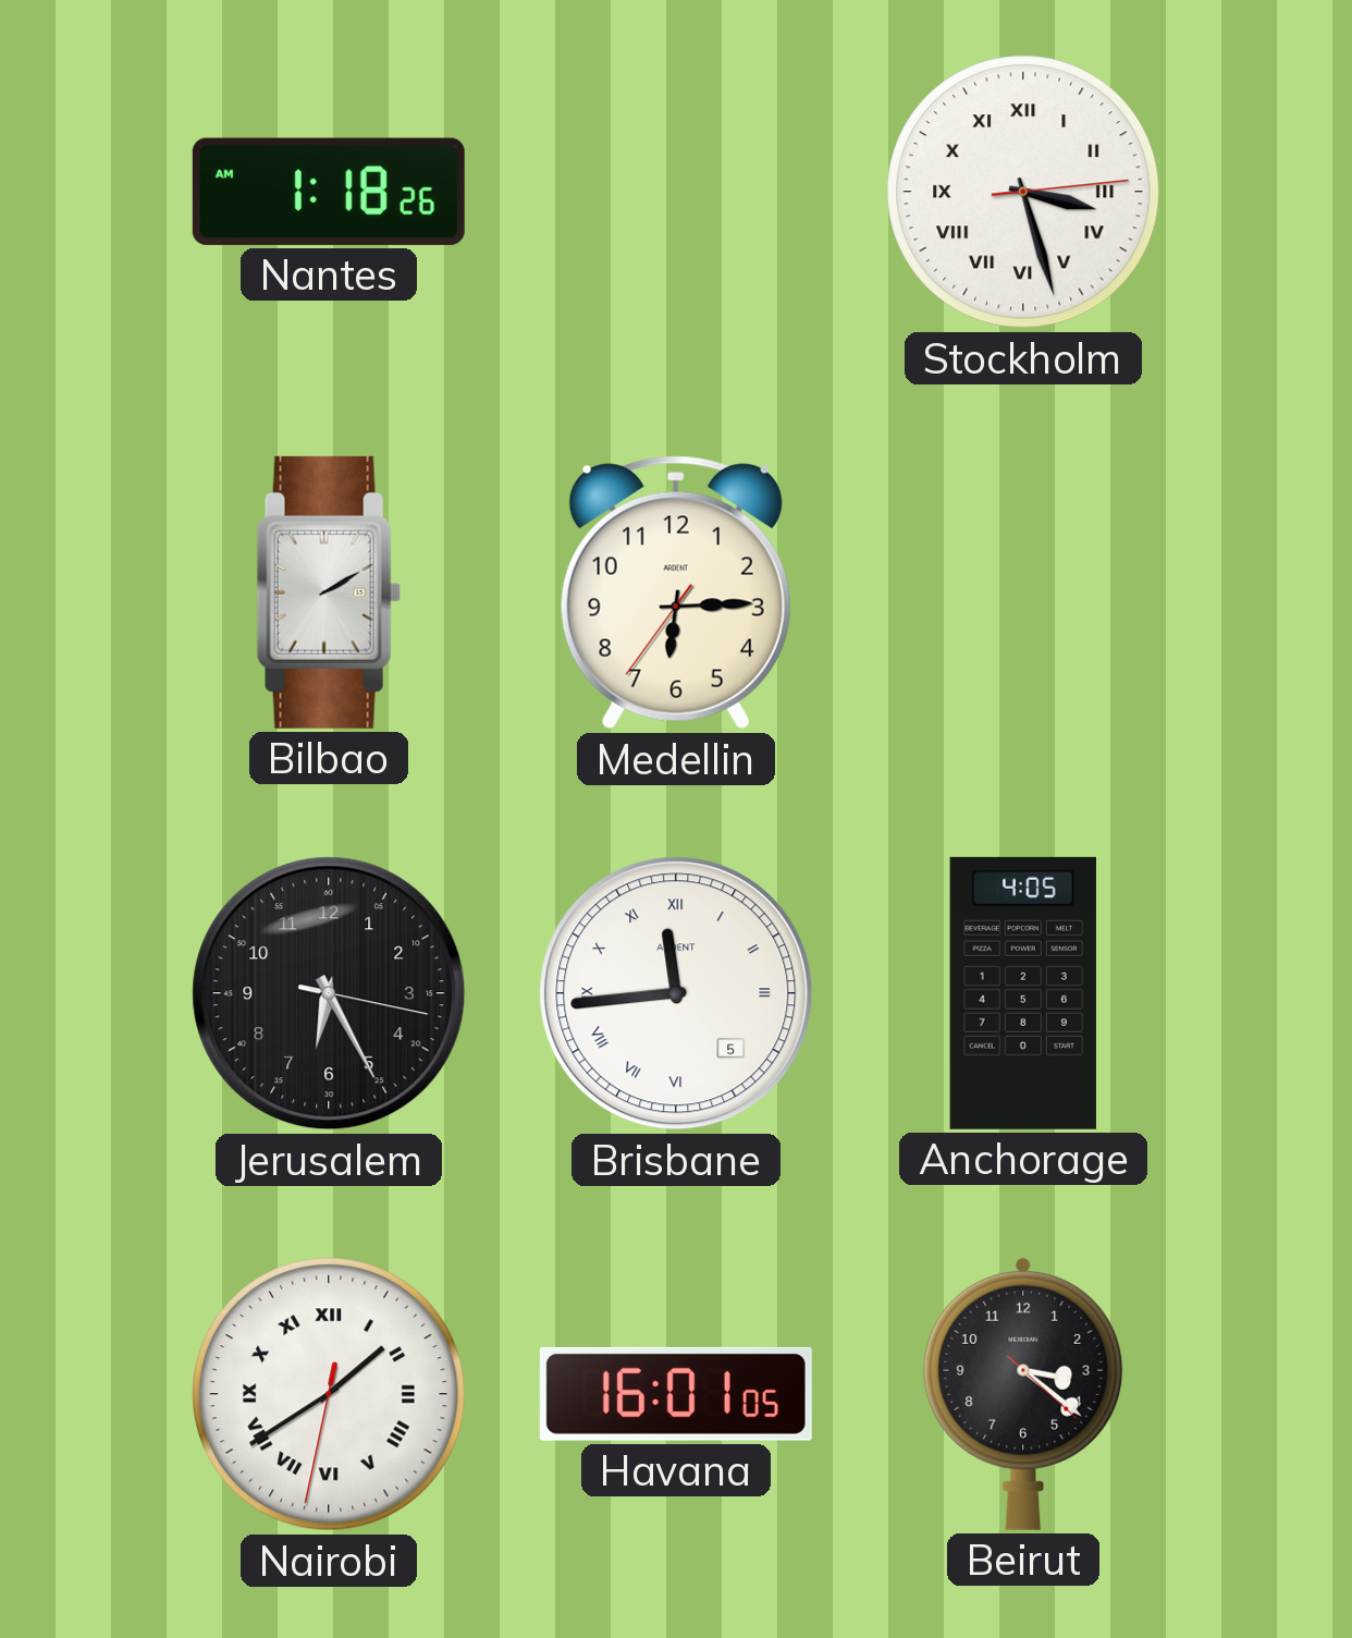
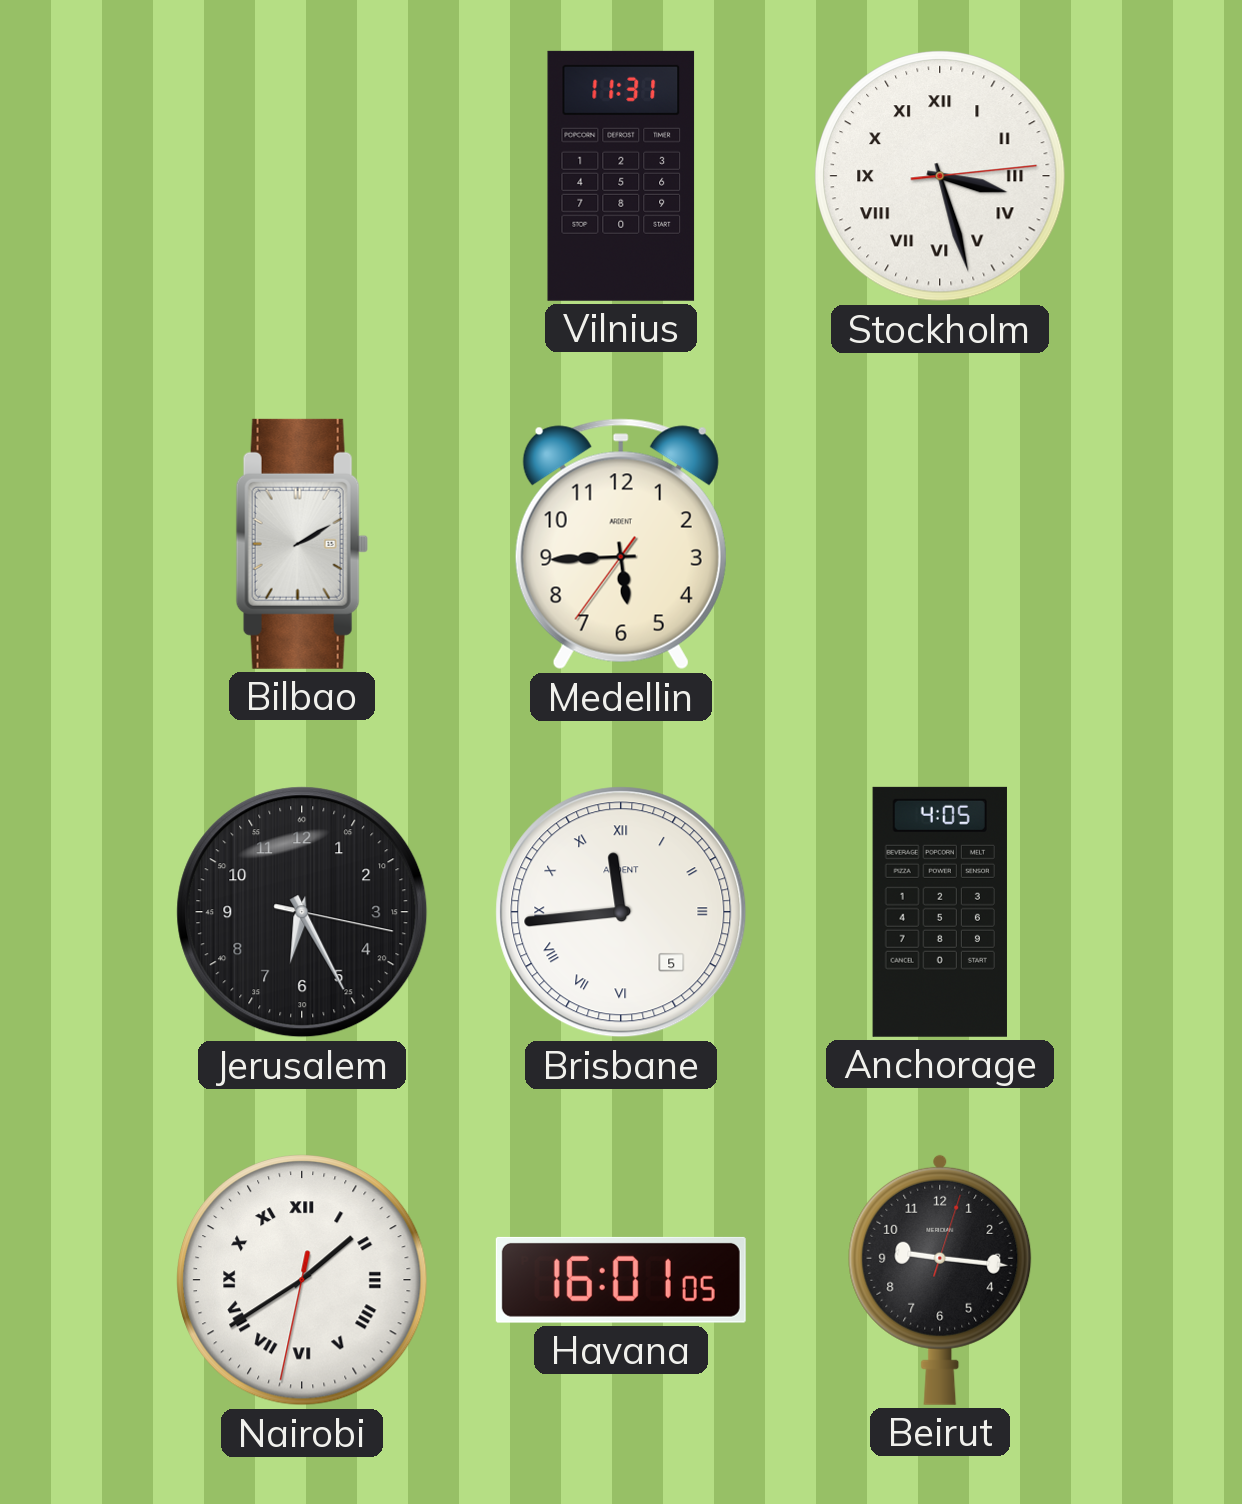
Nantes: 1:18 -> none
Vilnius: none -> 11:31
Medellin: 6:14 -> 5:44
Beirut: 3:21 -> 9:16
